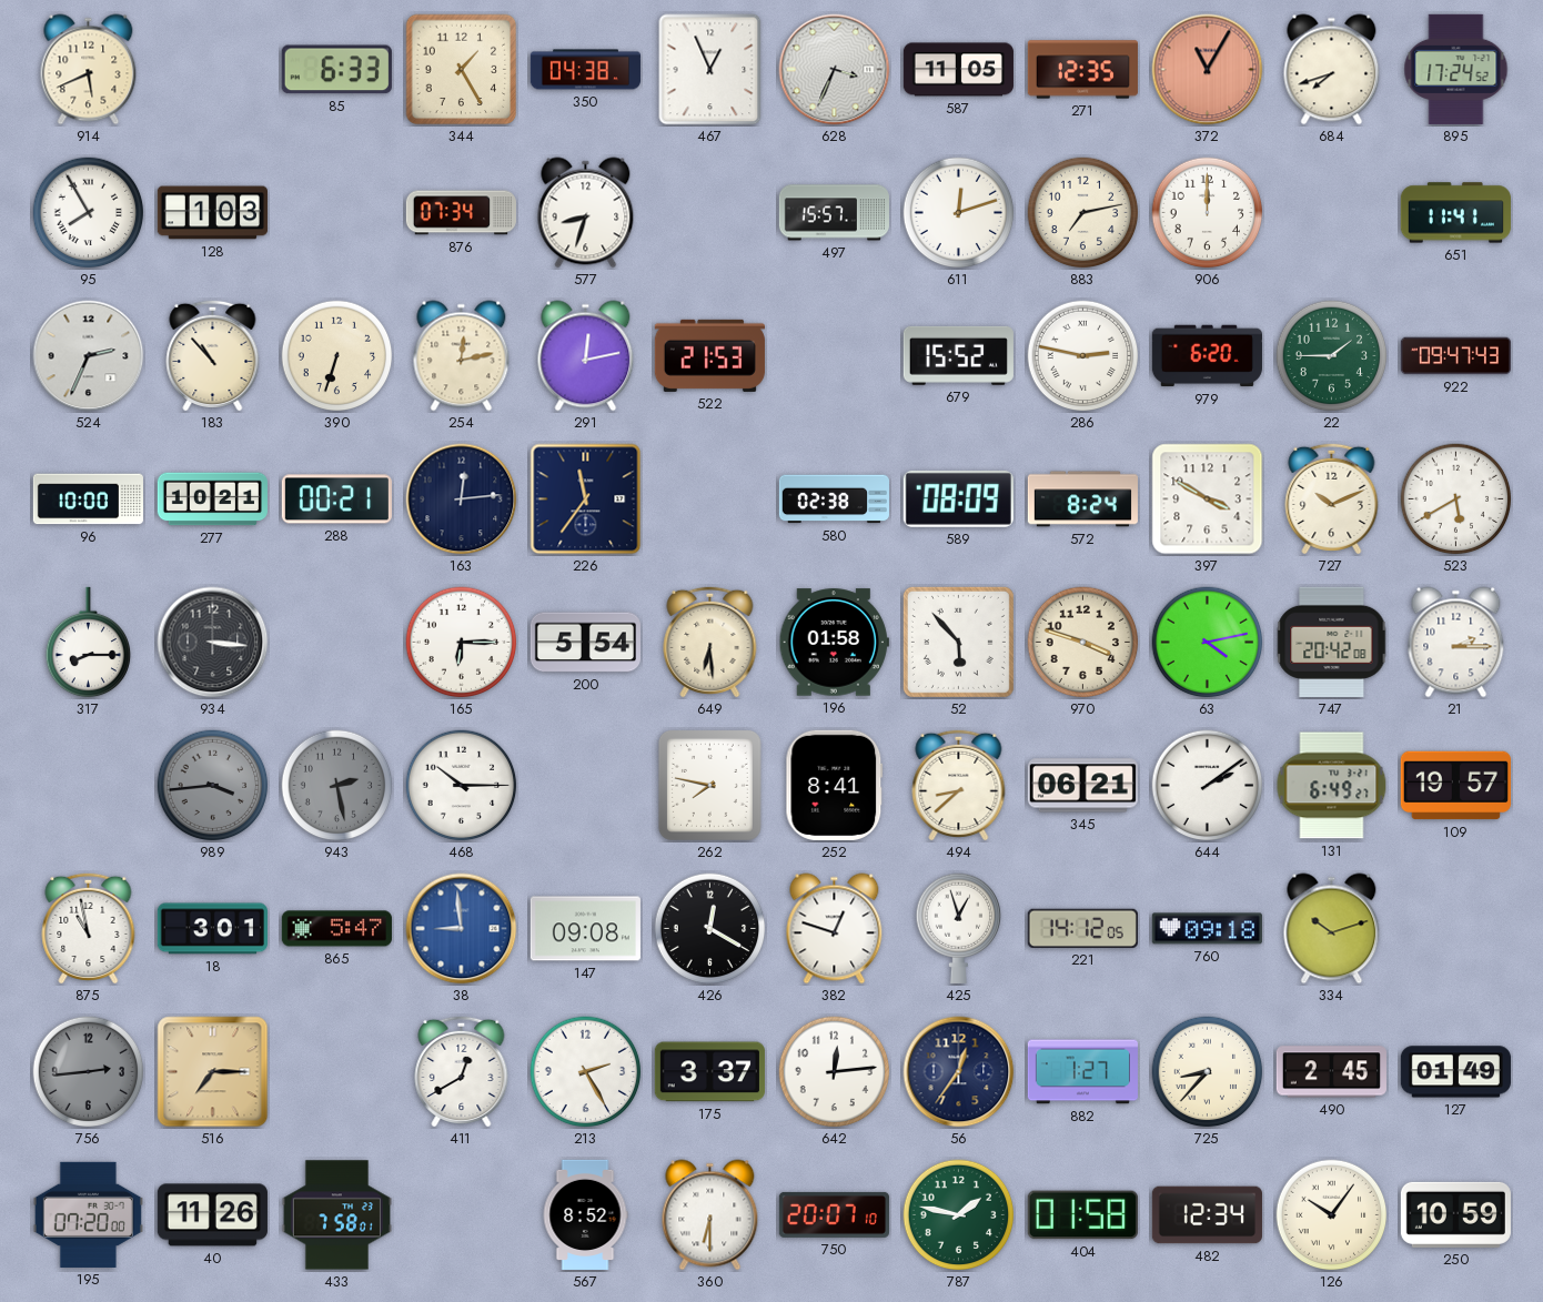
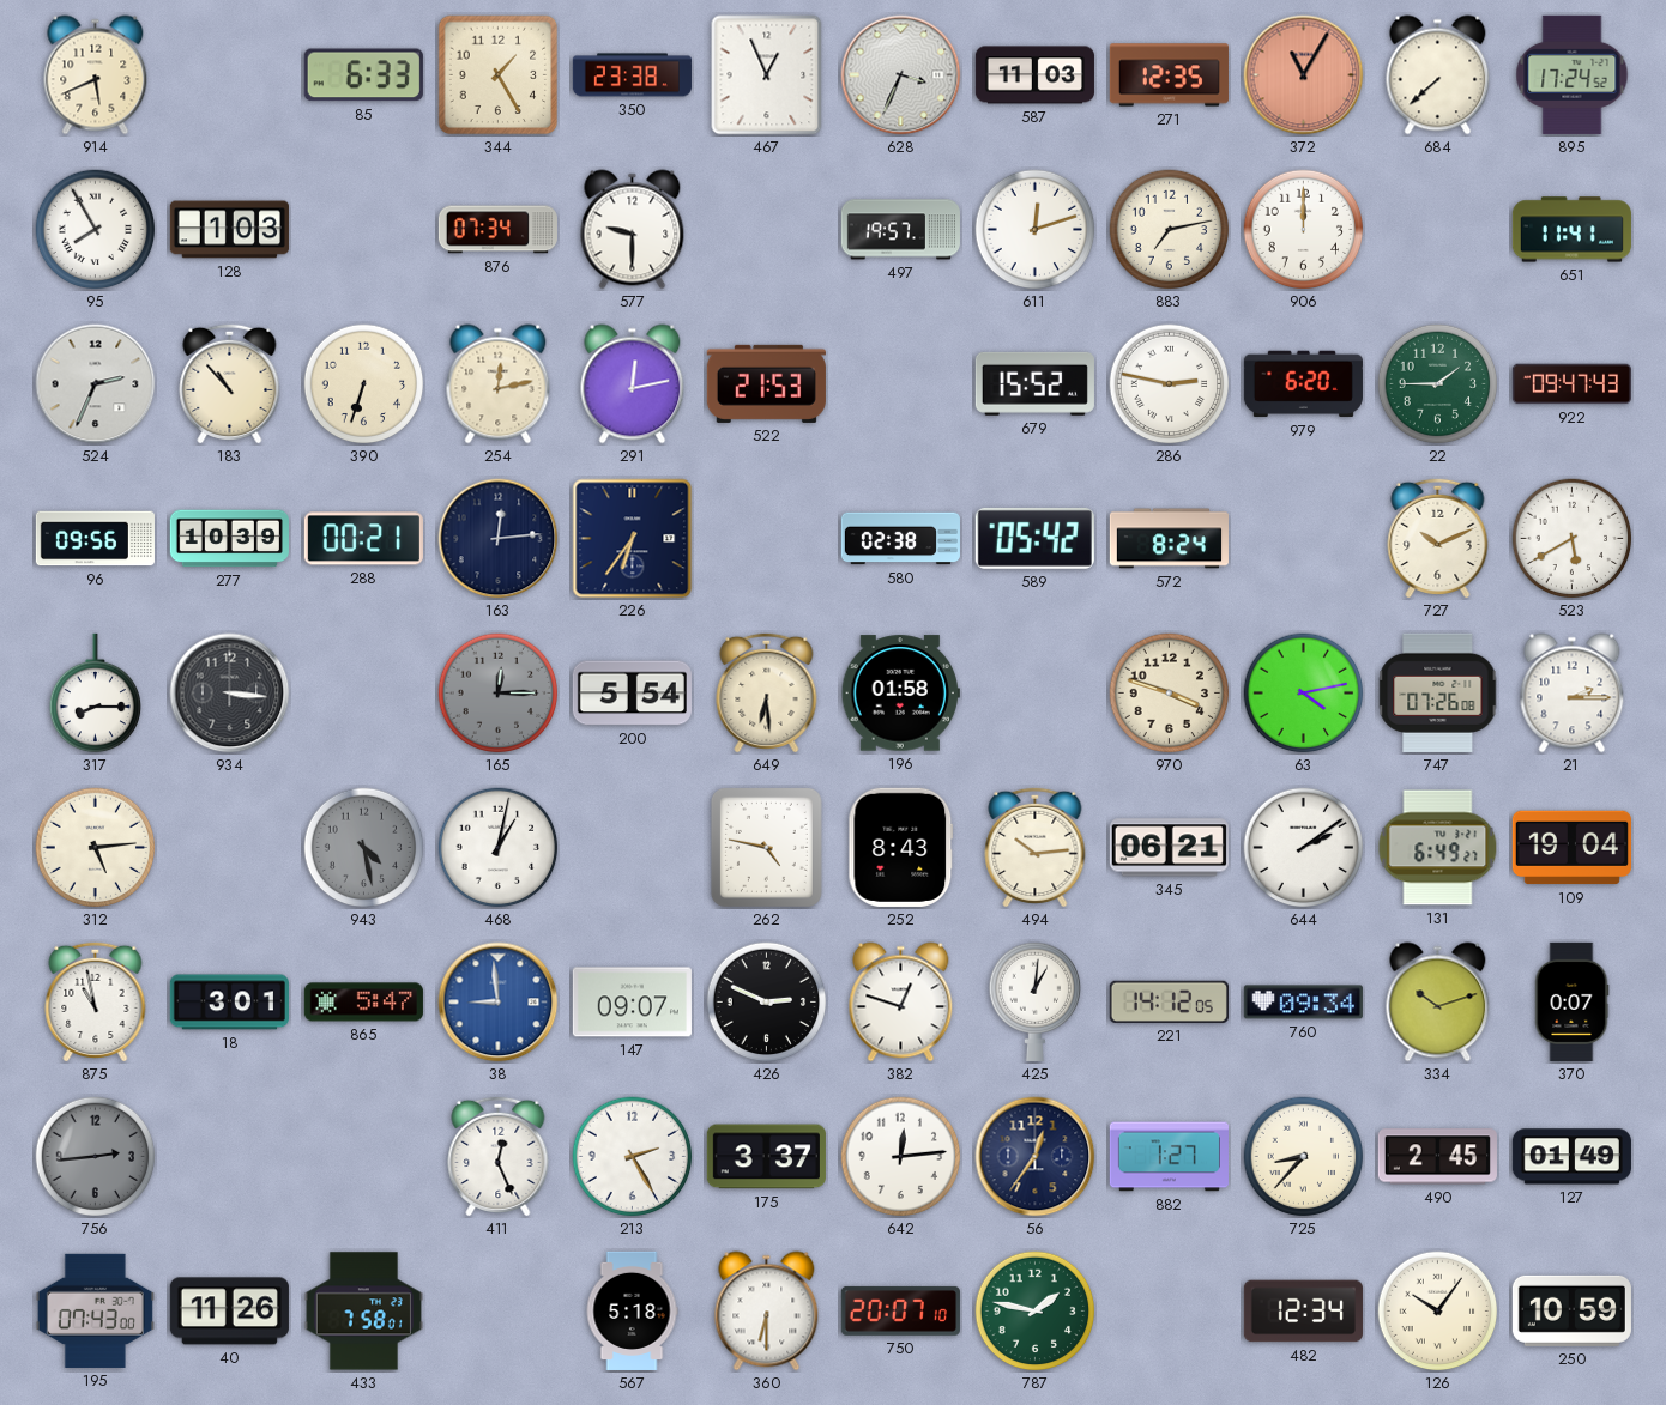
350: 04:38 -> 23:38
587: 11:05 -> 11:03
684: 7:42 -> 7:38
577: 8:33 -> 9:30
497: 15:57 -> 19:57
96: 10:00 -> 09:56
277: 10:21 -> 10:39
226: 11:36 -> 6:36
589: 08:09 -> 05:42
397: 3:50 -> none
165: 6:15 -> 12:15
165 dial: white -> grey
52: 5:53 -> none
747: 20:42 -> 07:26
312: none -> 5:14
989: 3:44 -> none
943: 2:28 -> 4:28
468: 10:15 -> 1:02
262: 7:47 -> 4:47
252: 8:41 -> 8:43
494: 8:38 -> 10:14
109: 19:57 -> 19:04
147: 09:08 -> 09:07
426: 12:20 -> 2:49
425: 12:57 -> 1:01
760: 09:18 -> 09:34
370: none -> 0:07
516: 7:15 -> none
411: 12:40 -> 12:26
195: 07:20 -> 07:43
567: 8:52 -> 5:18
404: 01:58 -> none
